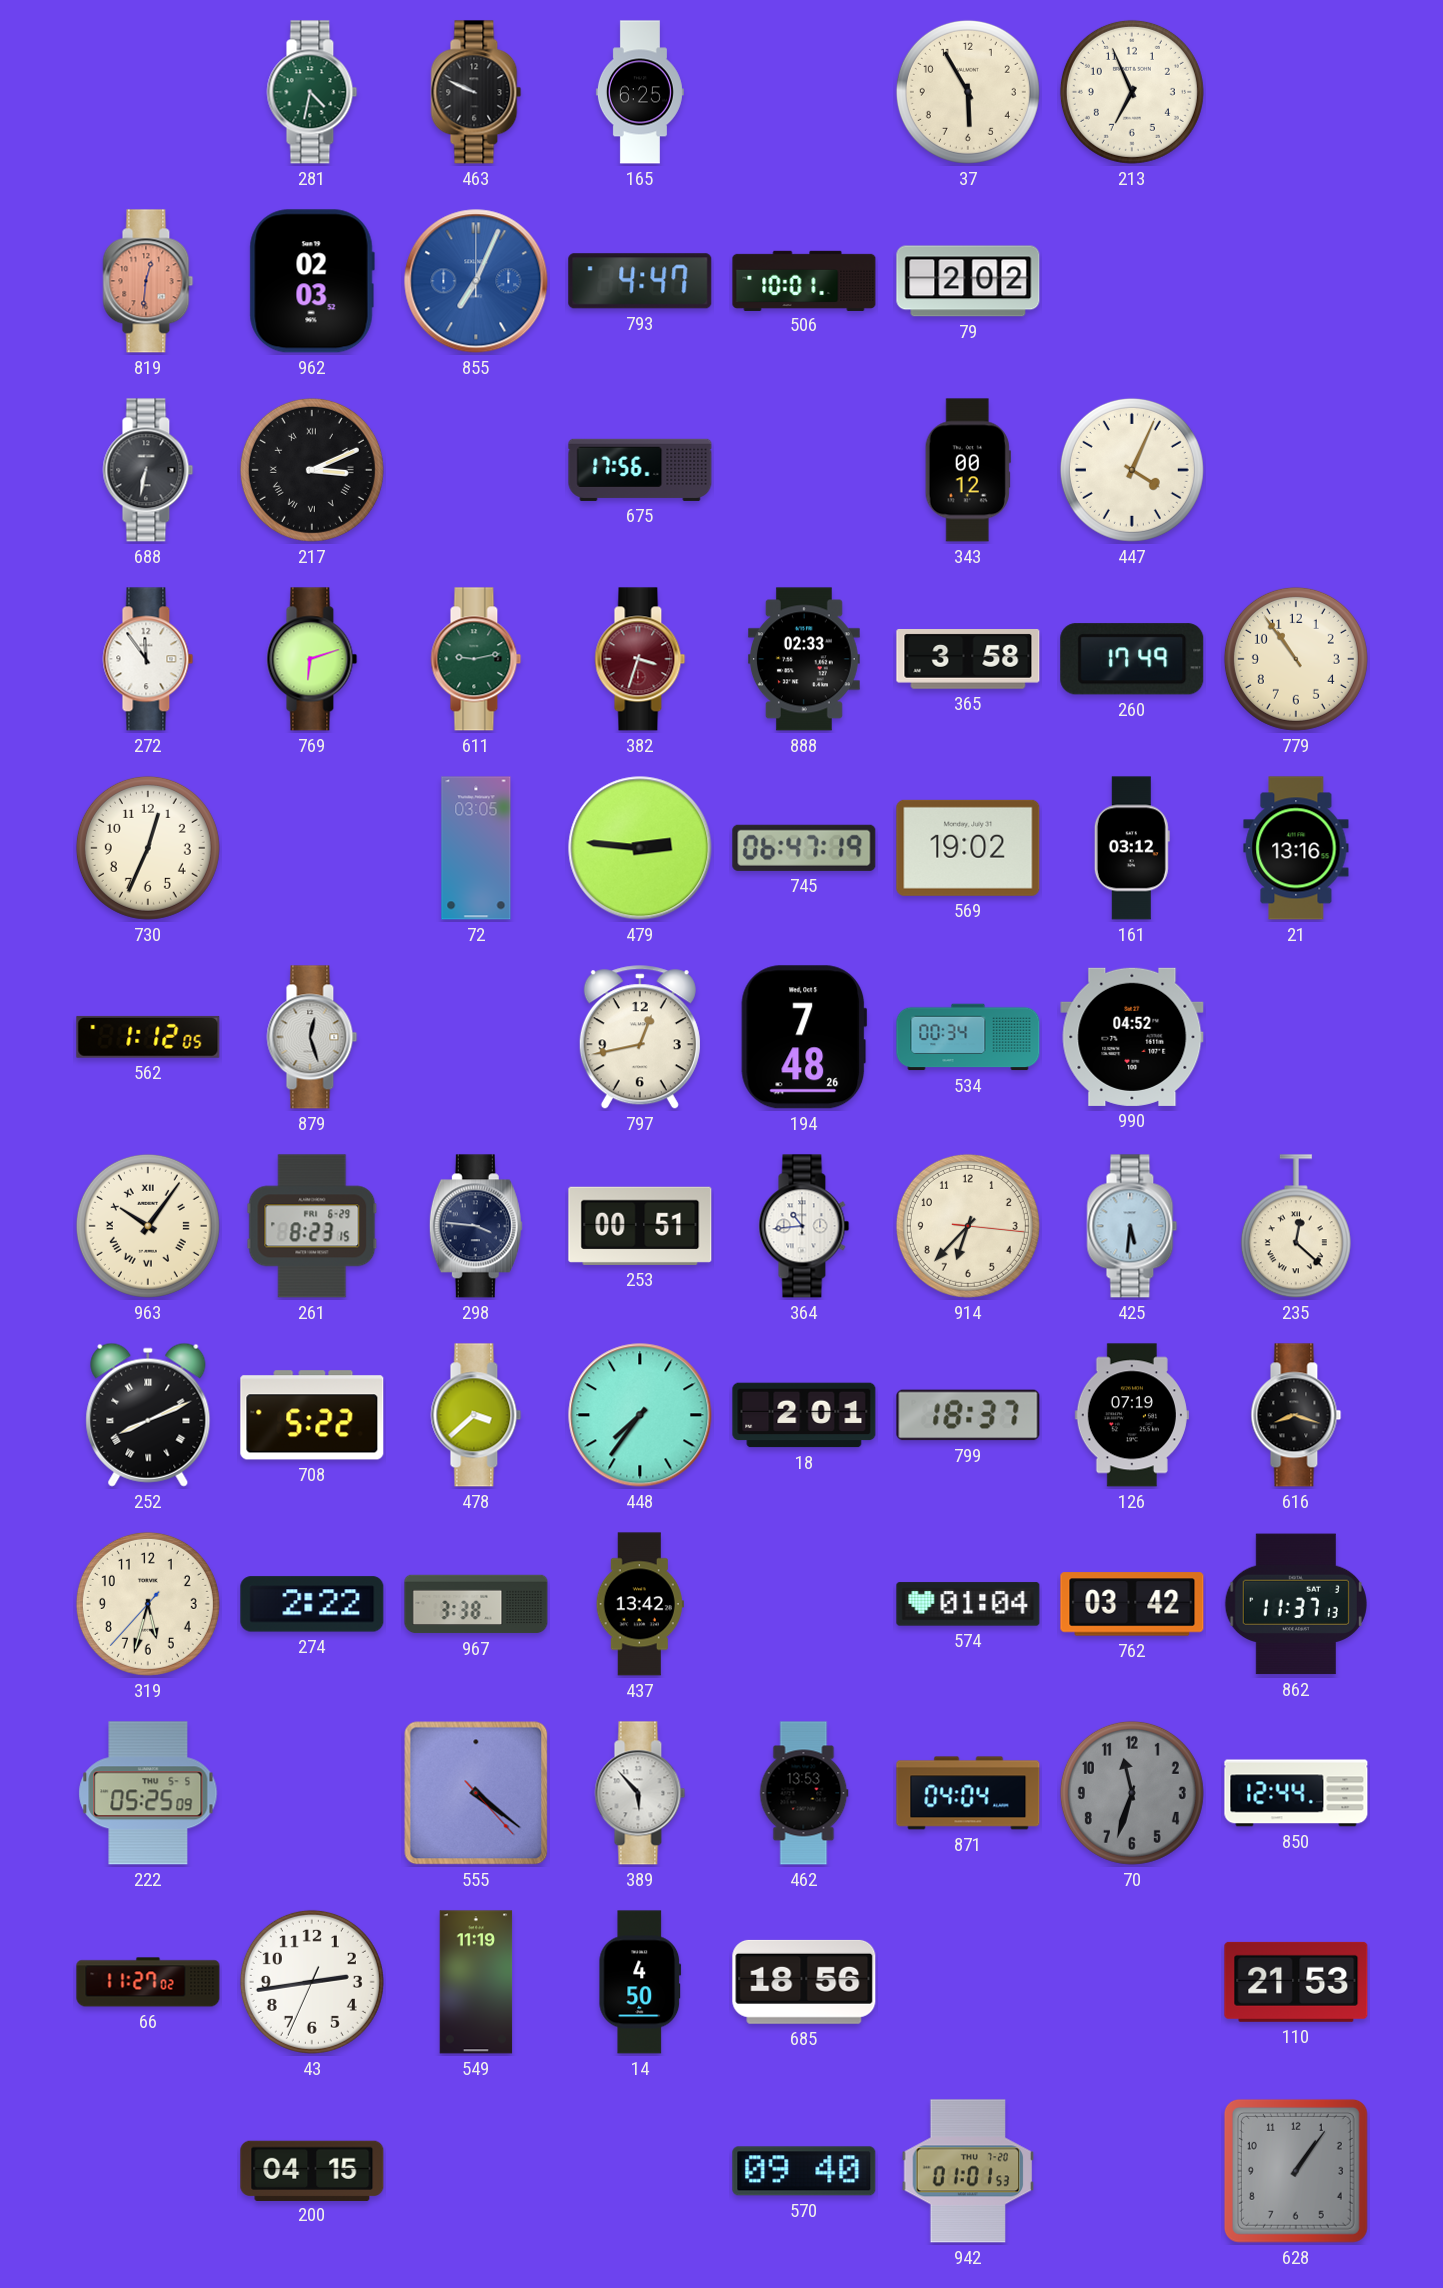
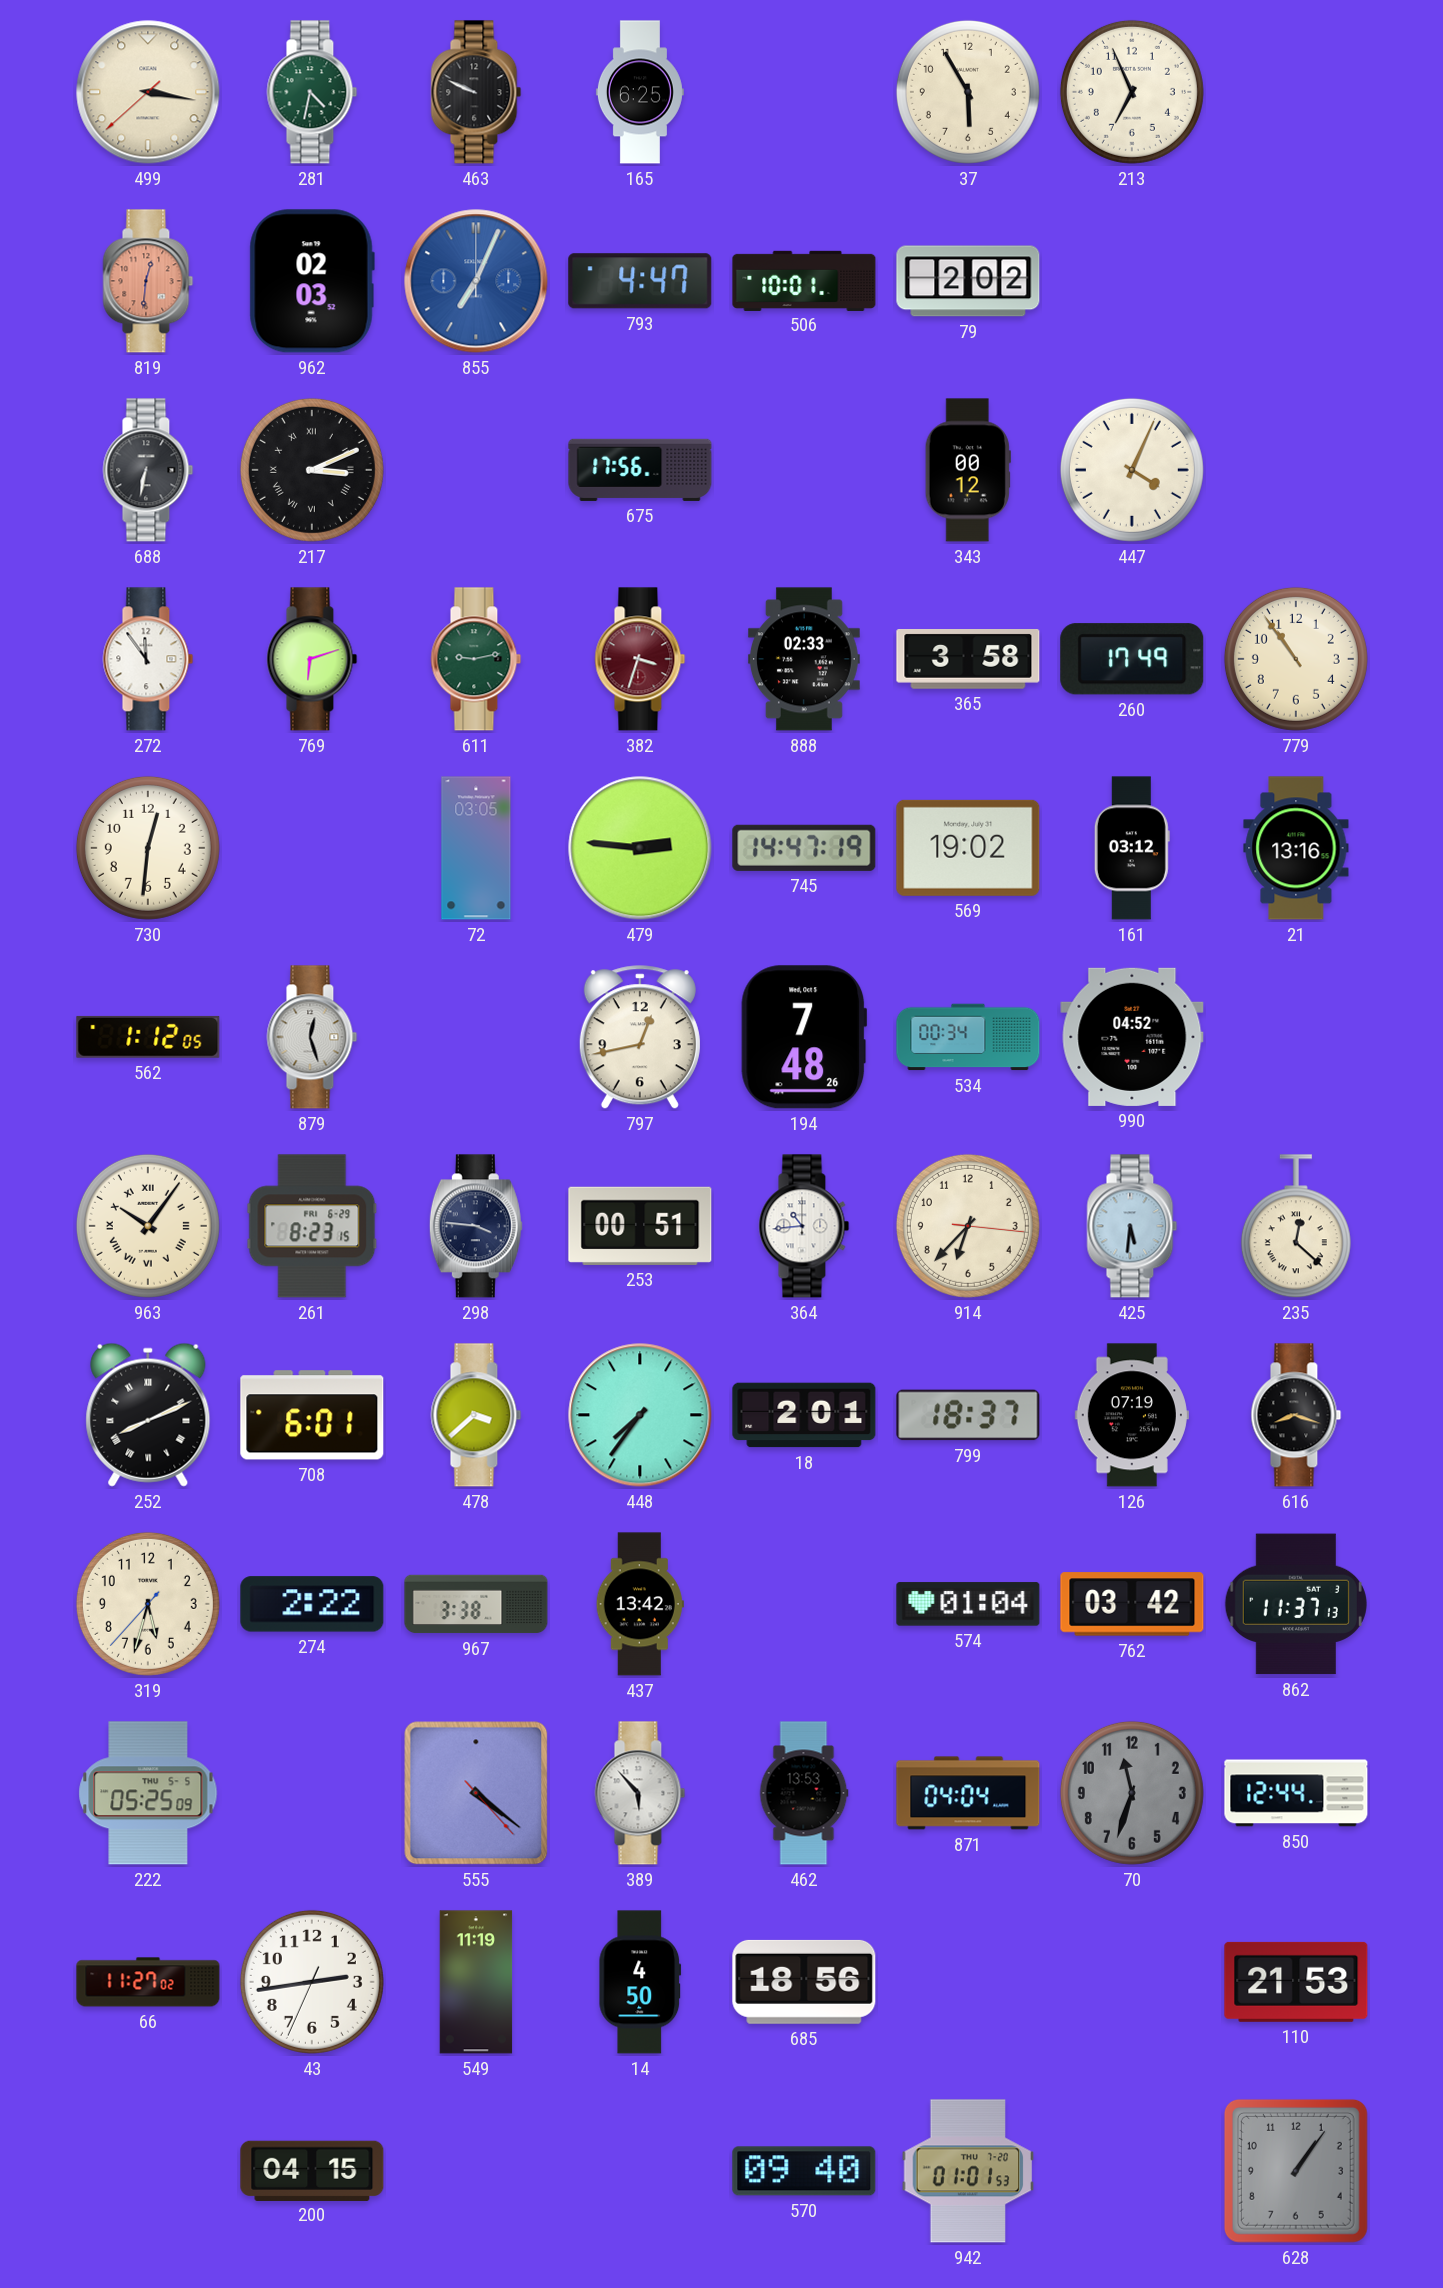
499: none -> 3:16
730: 12:34 -> 12:31
745: 06:47 -> 14:47
708: 5:22 -> 6:01
